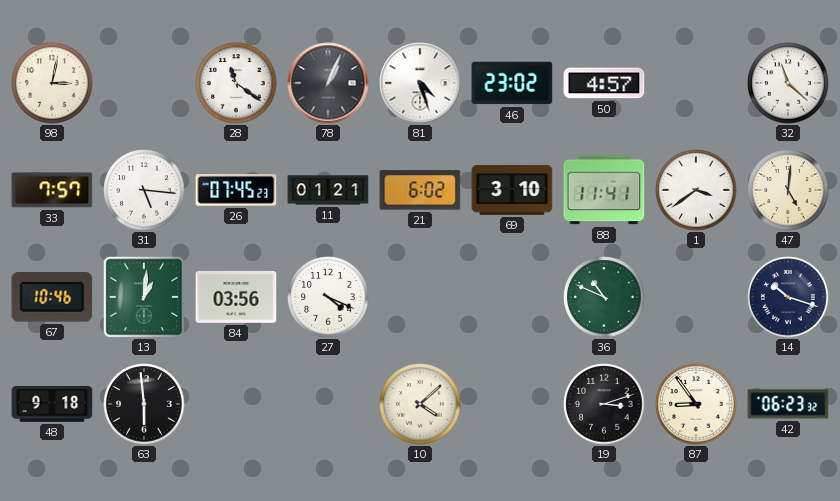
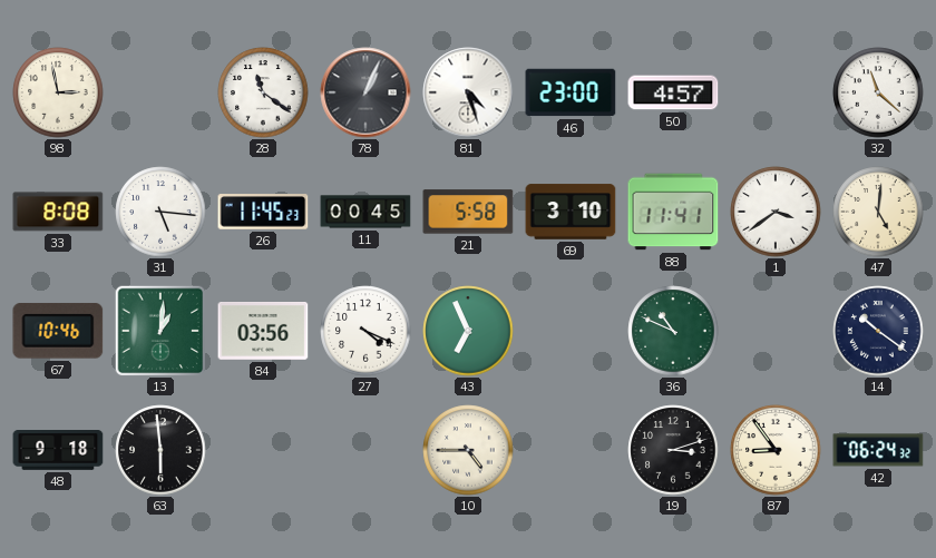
98: 3:02 -> 2:58
46: 23:02 -> 23:00
33: 7:57 -> 8:08
26: 07:45 -> 11:45
11: 01:21 -> 00:45
21: 6:02 -> 5:58
43: none -> 6:56
14: 10:18 -> 10:21
10: 4:08 -> 4:45
42: 06:23 -> 06:24
